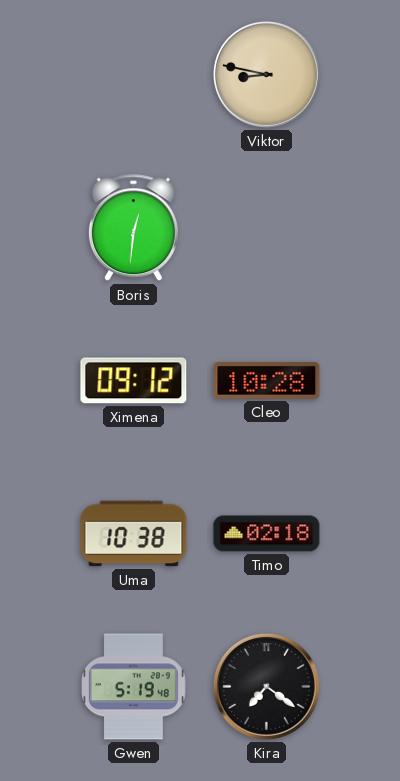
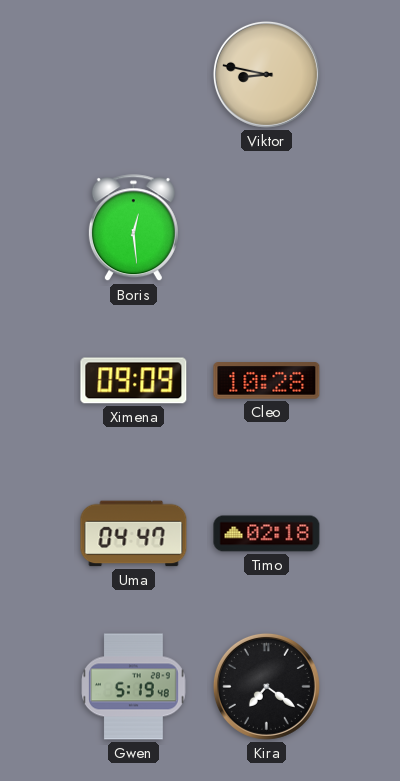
Boris: 12:31 -> 12:29
Ximena: 09:12 -> 09:09
Uma: 10:38 -> 04:47
